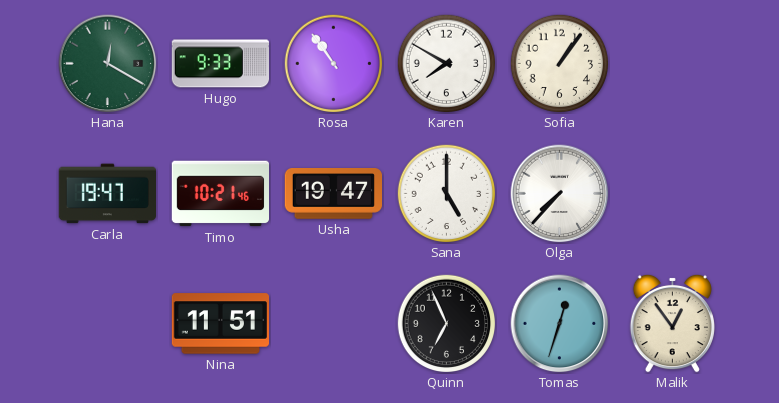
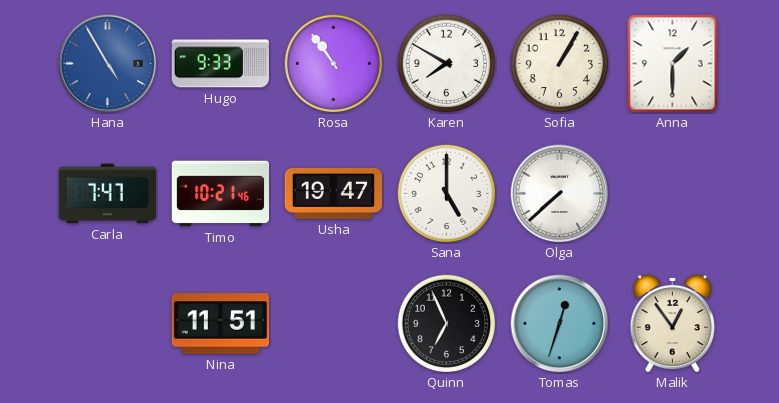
Hana: 12:20 -> 4:55
Hana dial: green -> blue
Sofia: 1:06 -> 1:05
Anna: none -> 1:30
Carla: 19:47 -> 7:47
Olga: 7:37 -> 7:38
